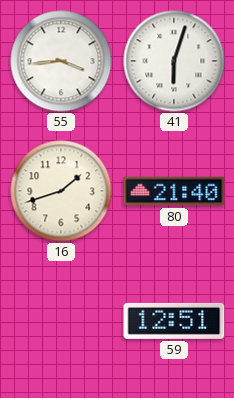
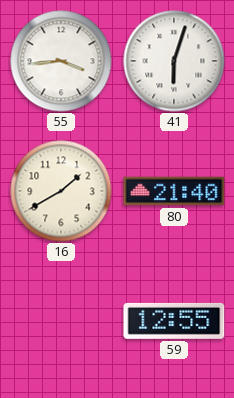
16: 1:42 -> 1:40
59: 12:51 -> 12:55
